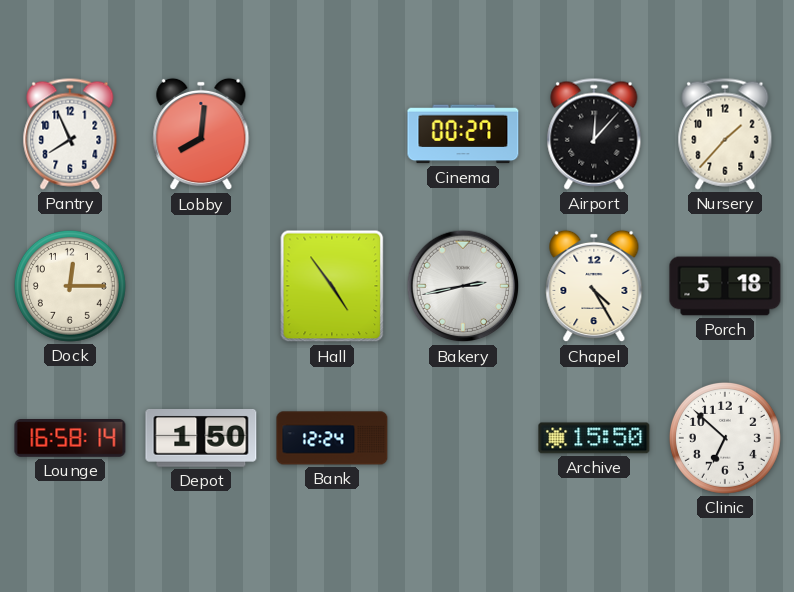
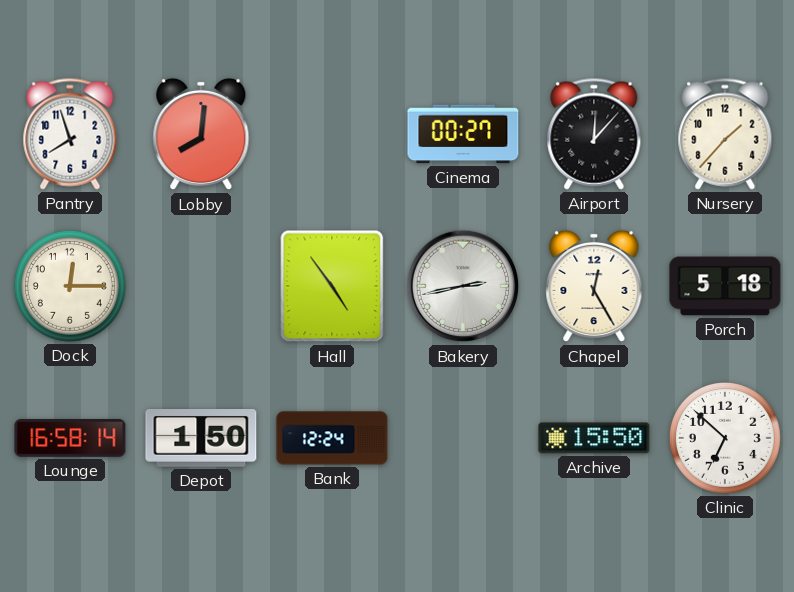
Pantry: 7:56 -> 7:57
Chapel: 4:25 -> 12:25
